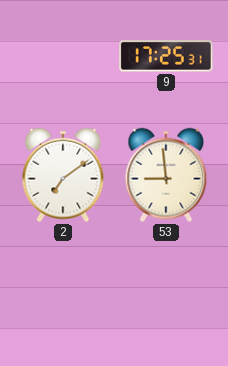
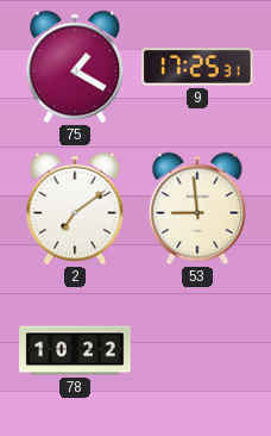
75: none -> 1:20
78: none -> 10:22
